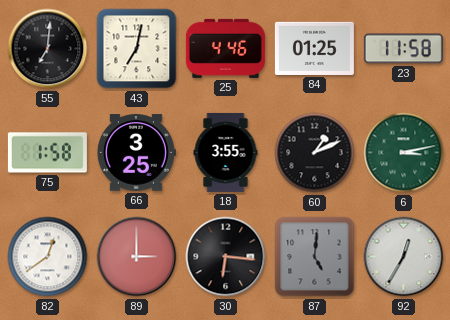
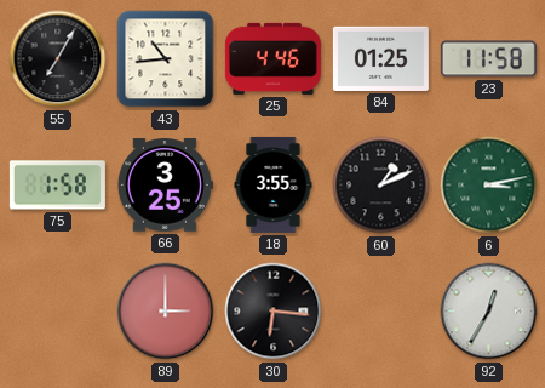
55: 7:01 -> 7:05
43: 7:02 -> 10:44
82: 12:39 -> none
87: 5:01 -> none
